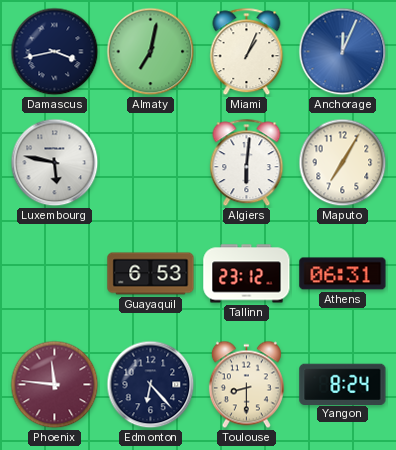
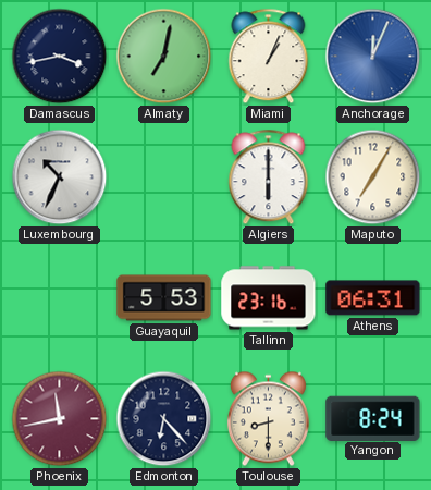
Luxembourg: 5:47 -> 10:34
Algiers: 6:01 -> 6:00
Guayaquil: 6:53 -> 5:53
Tallinn: 23:12 -> 23:16
Phoenix: 11:46 -> 11:43
